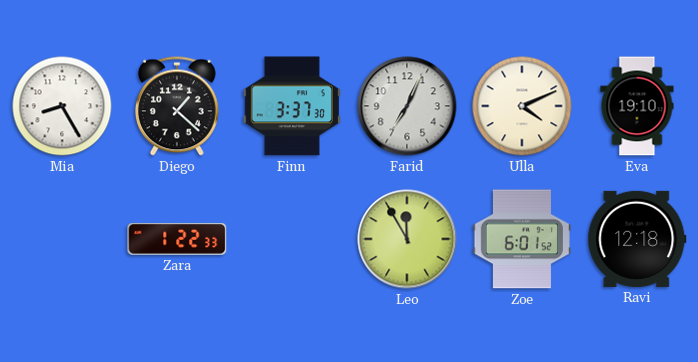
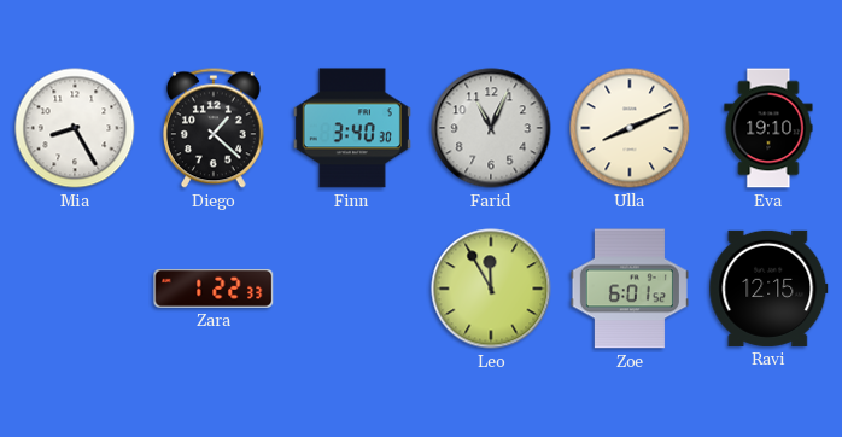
Finn: 3:37 -> 3:40
Farid: 7:04 -> 11:04
Ulla: 4:11 -> 8:11
Ravi: 12:18 -> 12:15
